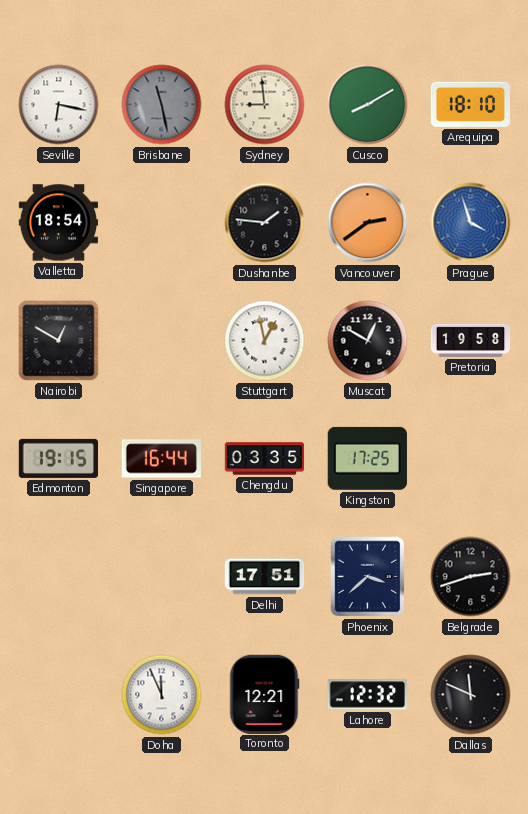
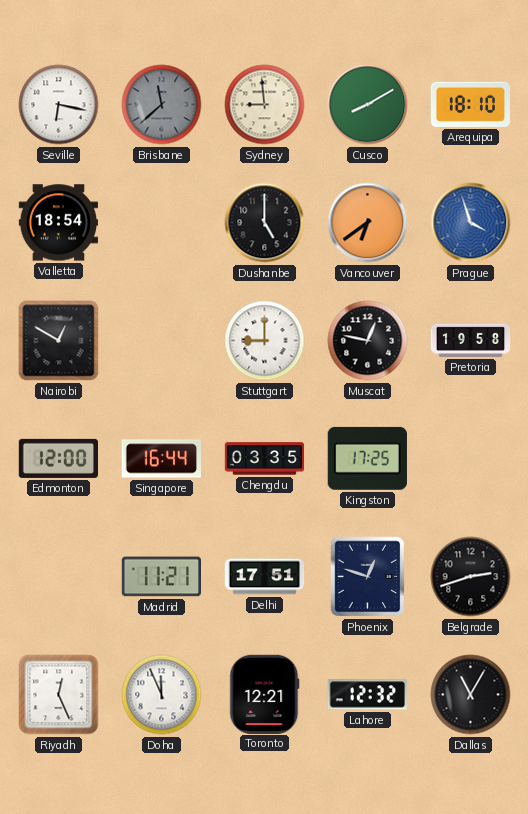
Brisbane: 11:28 -> 11:38
Dushanbe: 1:46 -> 5:00
Vancouver: 2:39 -> 6:39
Stuttgart: 12:58 -> 9:00
Muscat: 12:50 -> 12:47
Edmonton: 19:15 -> 12:00
Madrid: none -> 11:21
Phoenix: 3:38 -> 12:48
Riyadh: none -> 12:26
Dallas: 11:49 -> 11:05
